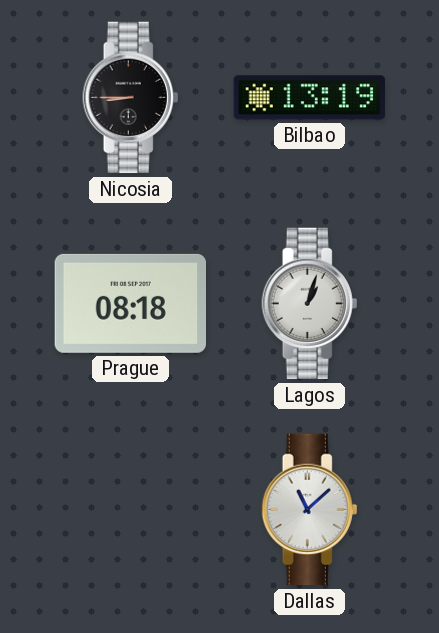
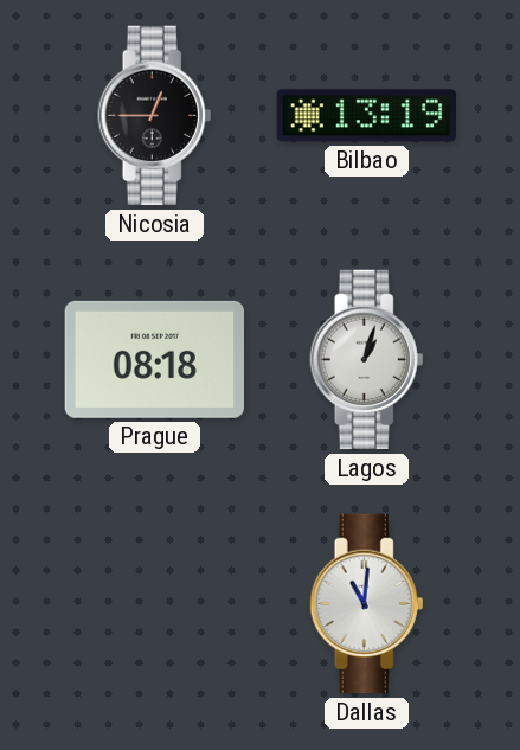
Nicosia: 8:45 -> 12:45
Dallas: 11:08 -> 11:01
